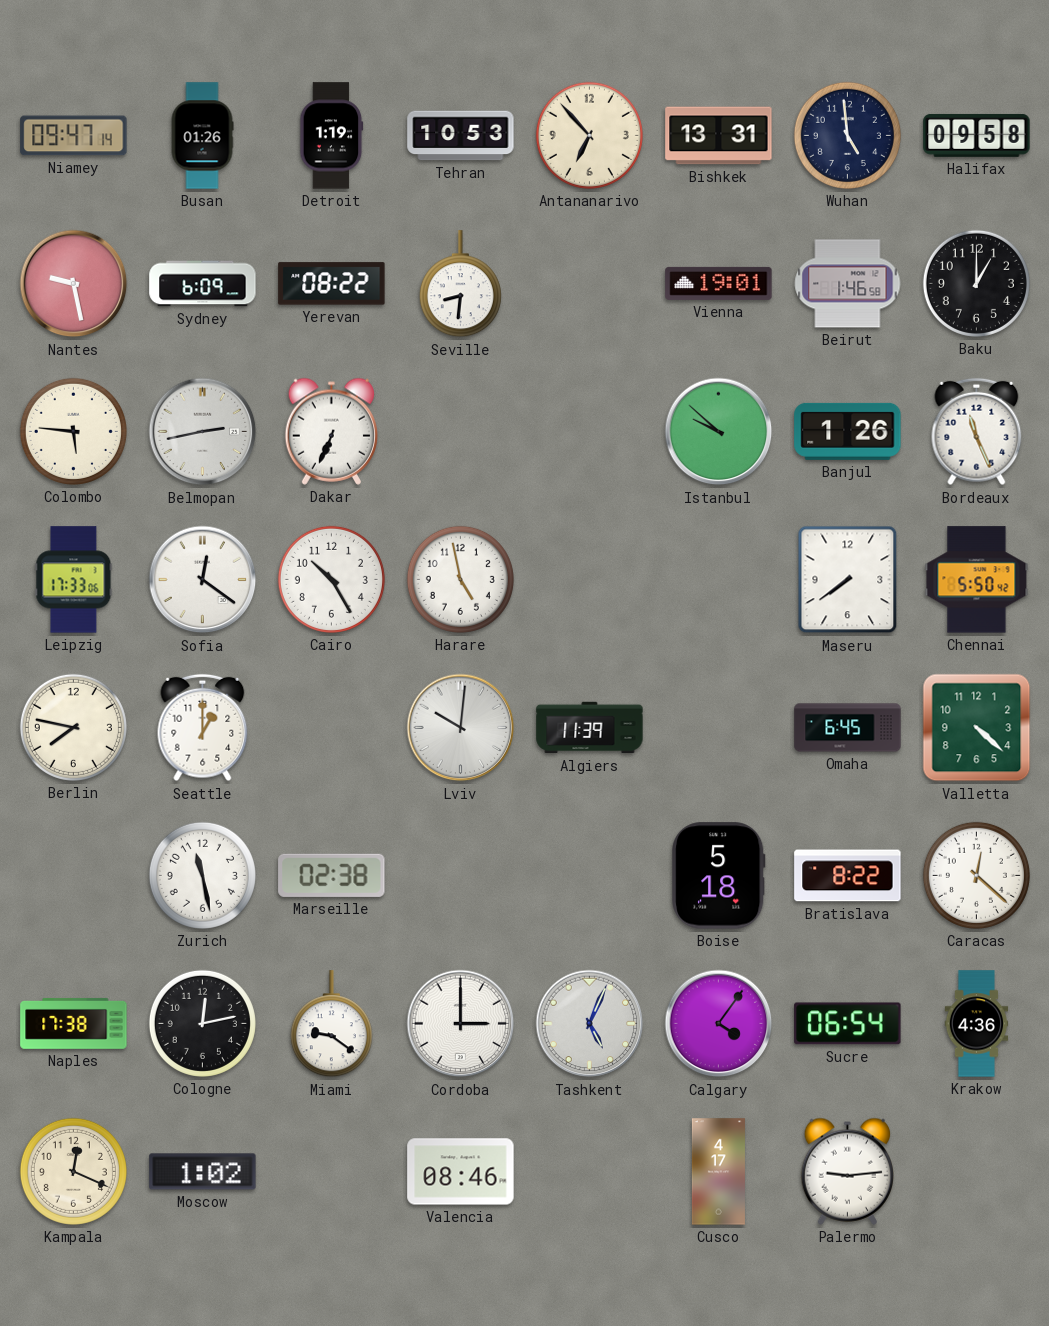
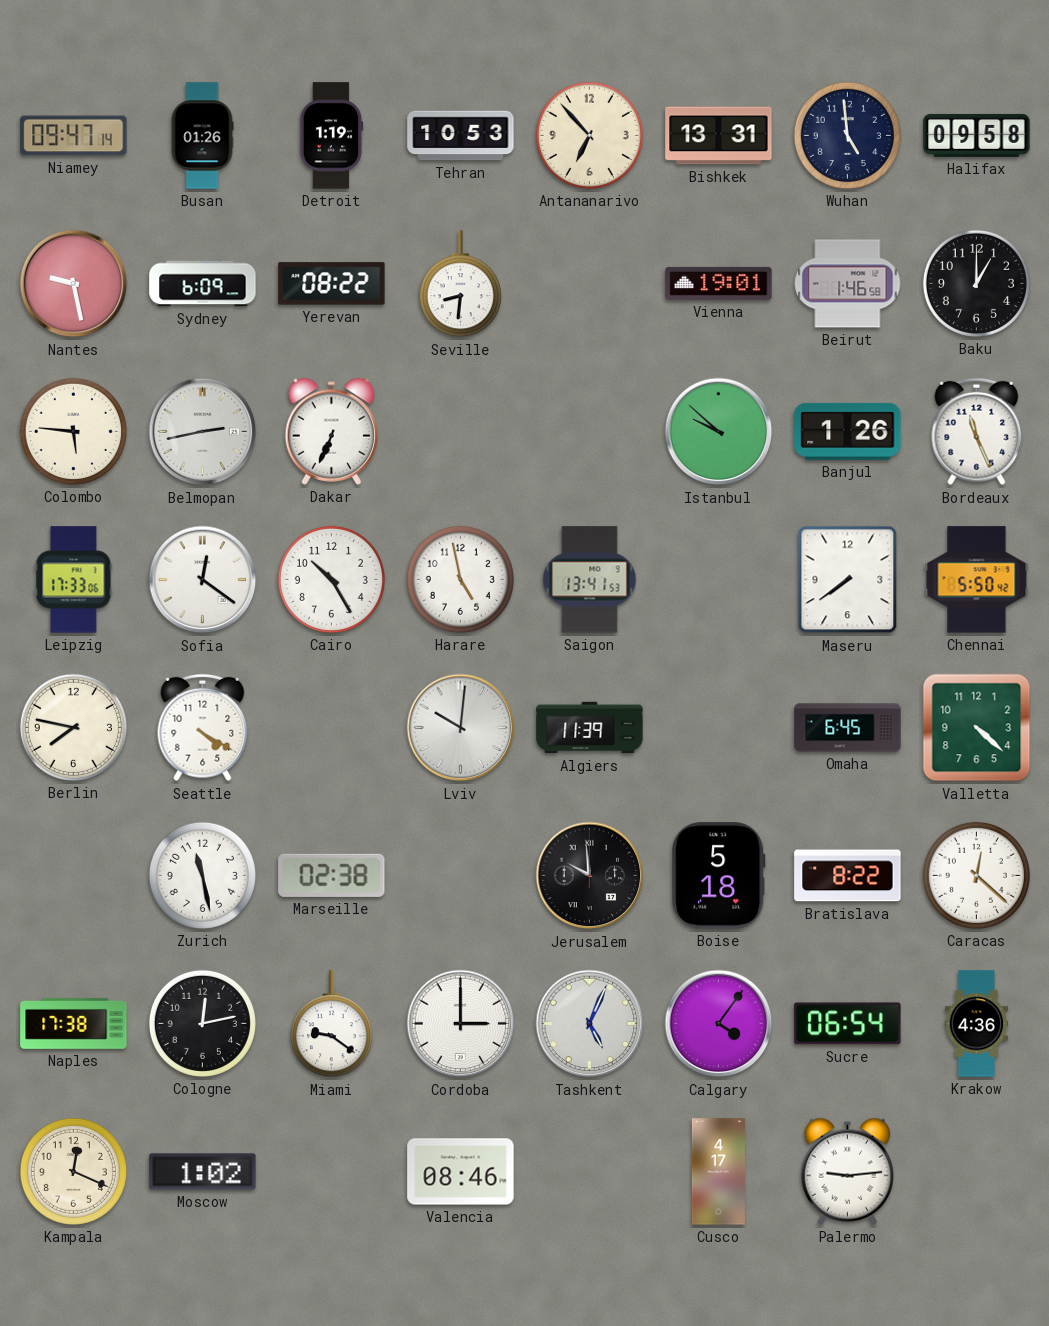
Saigon: none -> 13:41
Seattle: 1:00 -> 4:20
Jerusalem: none -> 9:59
